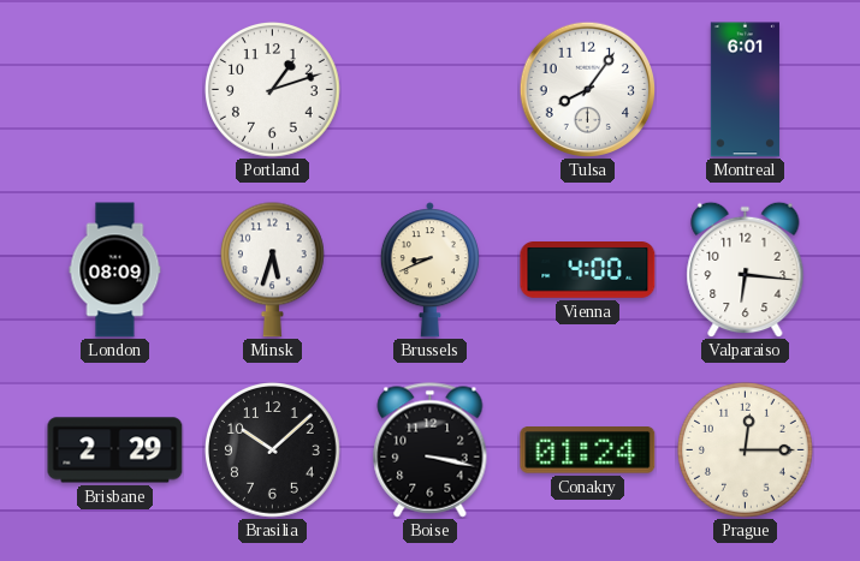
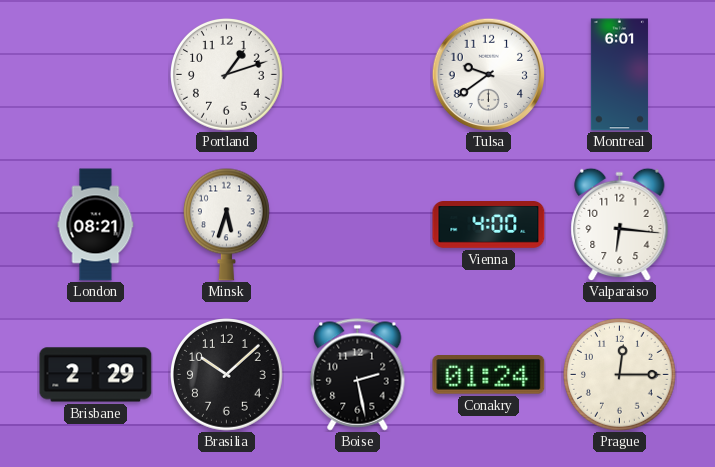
Tulsa: 8:06 -> 9:39
London: 08:09 -> 08:21
Brussels: 8:41 -> none
Boise: 3:17 -> 2:28
